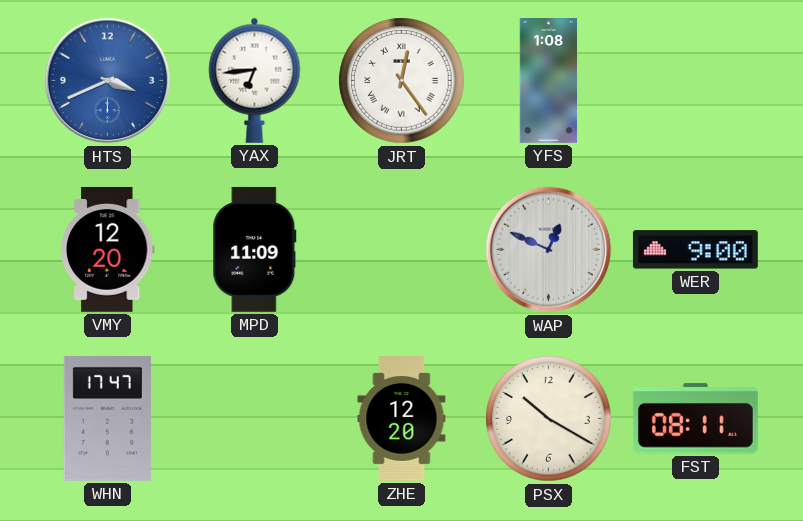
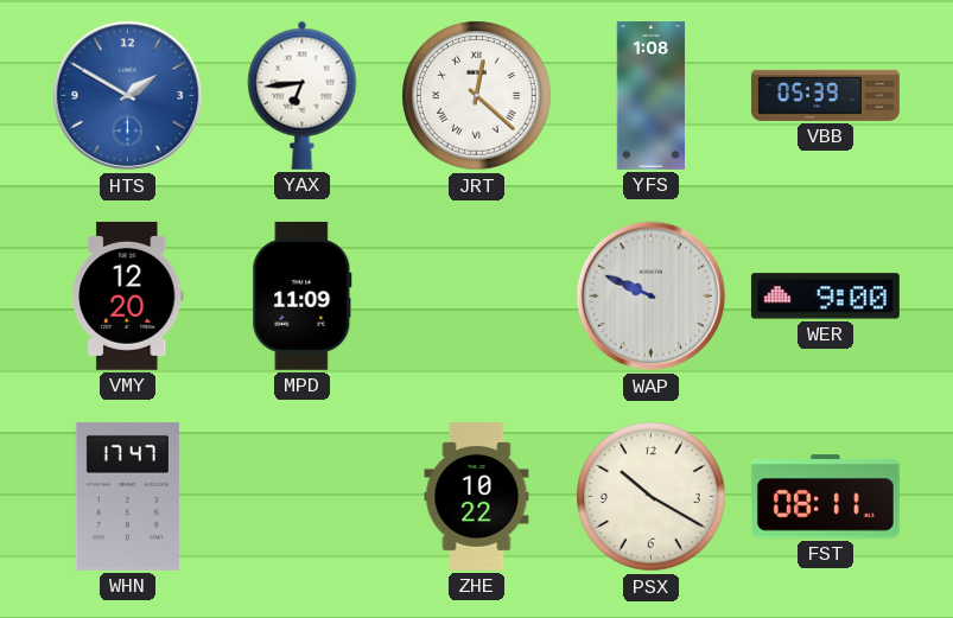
HTS: 3:41 -> 1:50
JRT: 12:24 -> 12:22
VBB: none -> 05:39
WAP: 12:49 -> 9:49
ZHE: 12:20 -> 10:22
